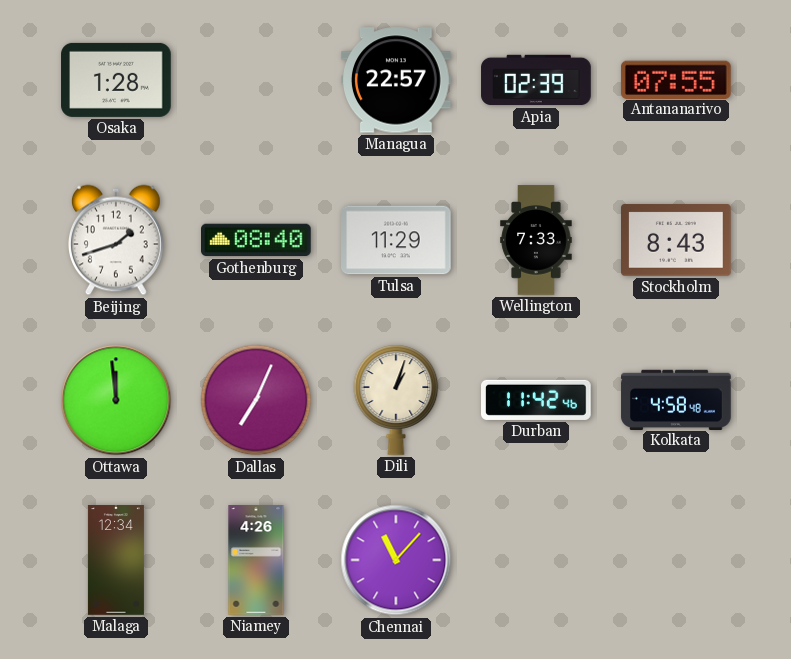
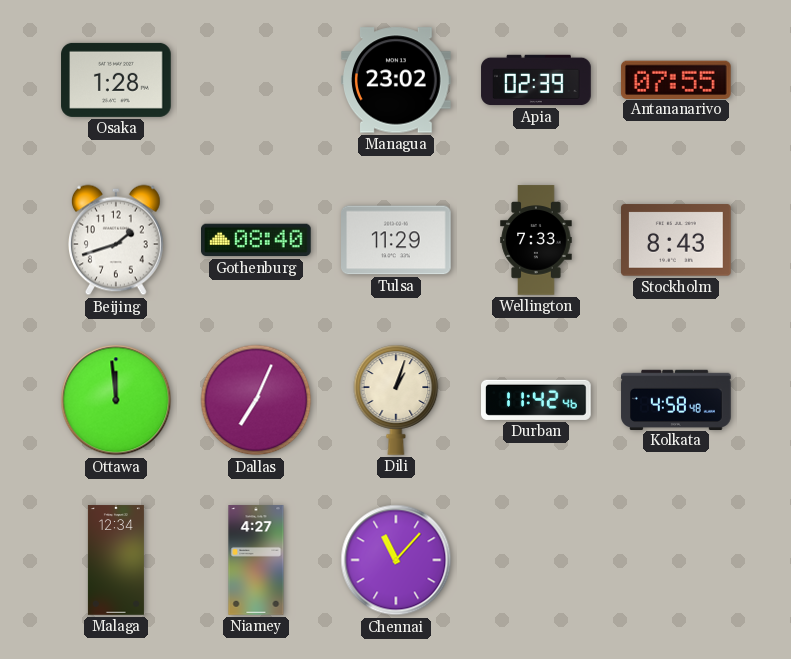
Managua: 22:57 -> 23:02
Niamey: 4:26 -> 4:27
